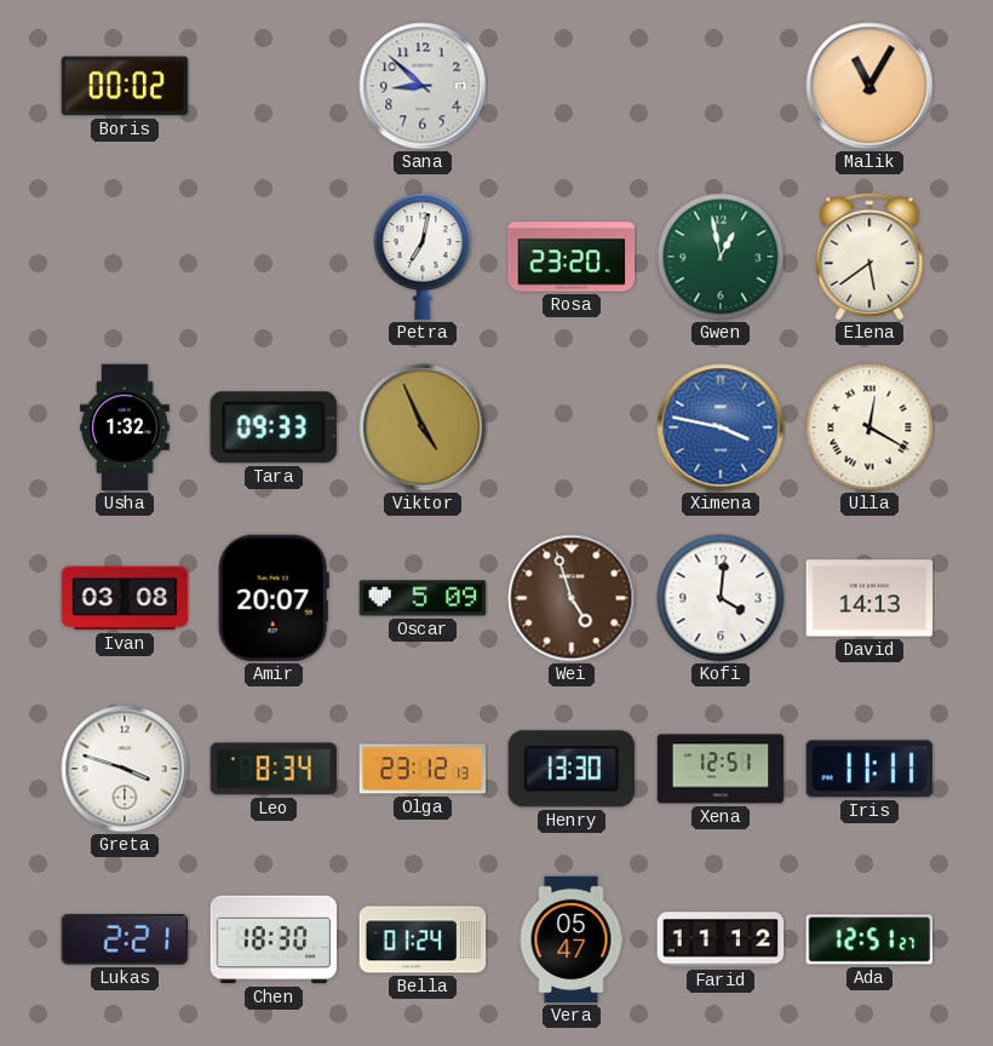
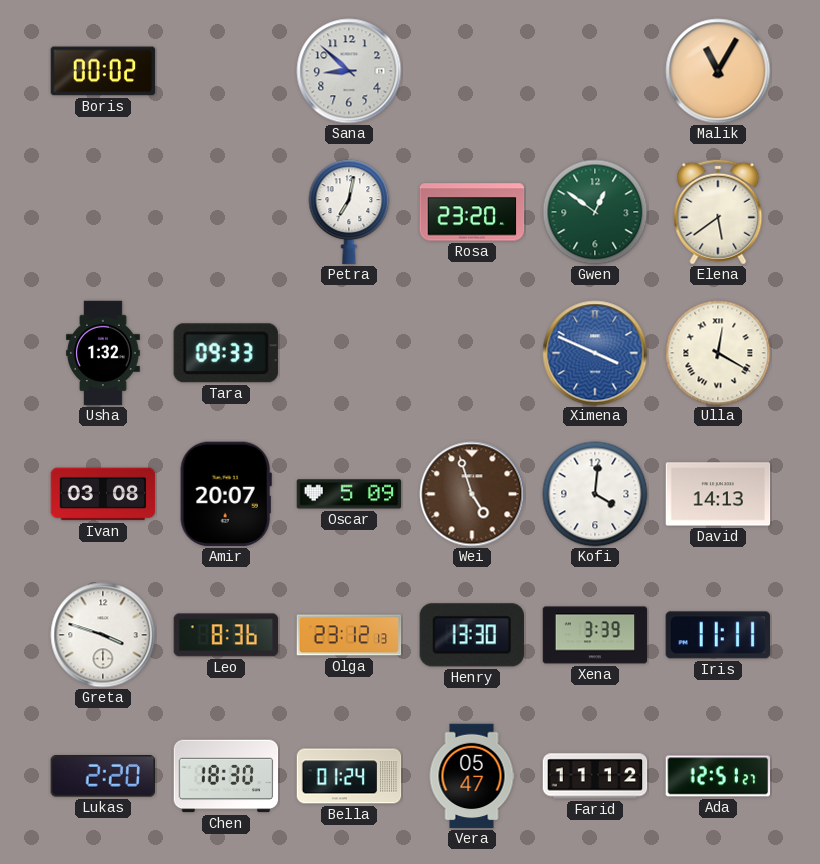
Gwen: 12:58 -> 12:51
Viktor: 4:56 -> none
Ximena: 3:47 -> 3:49
Leo: 8:34 -> 8:36
Xena: 12:51 -> 3:39
Lukas: 2:21 -> 2:20
